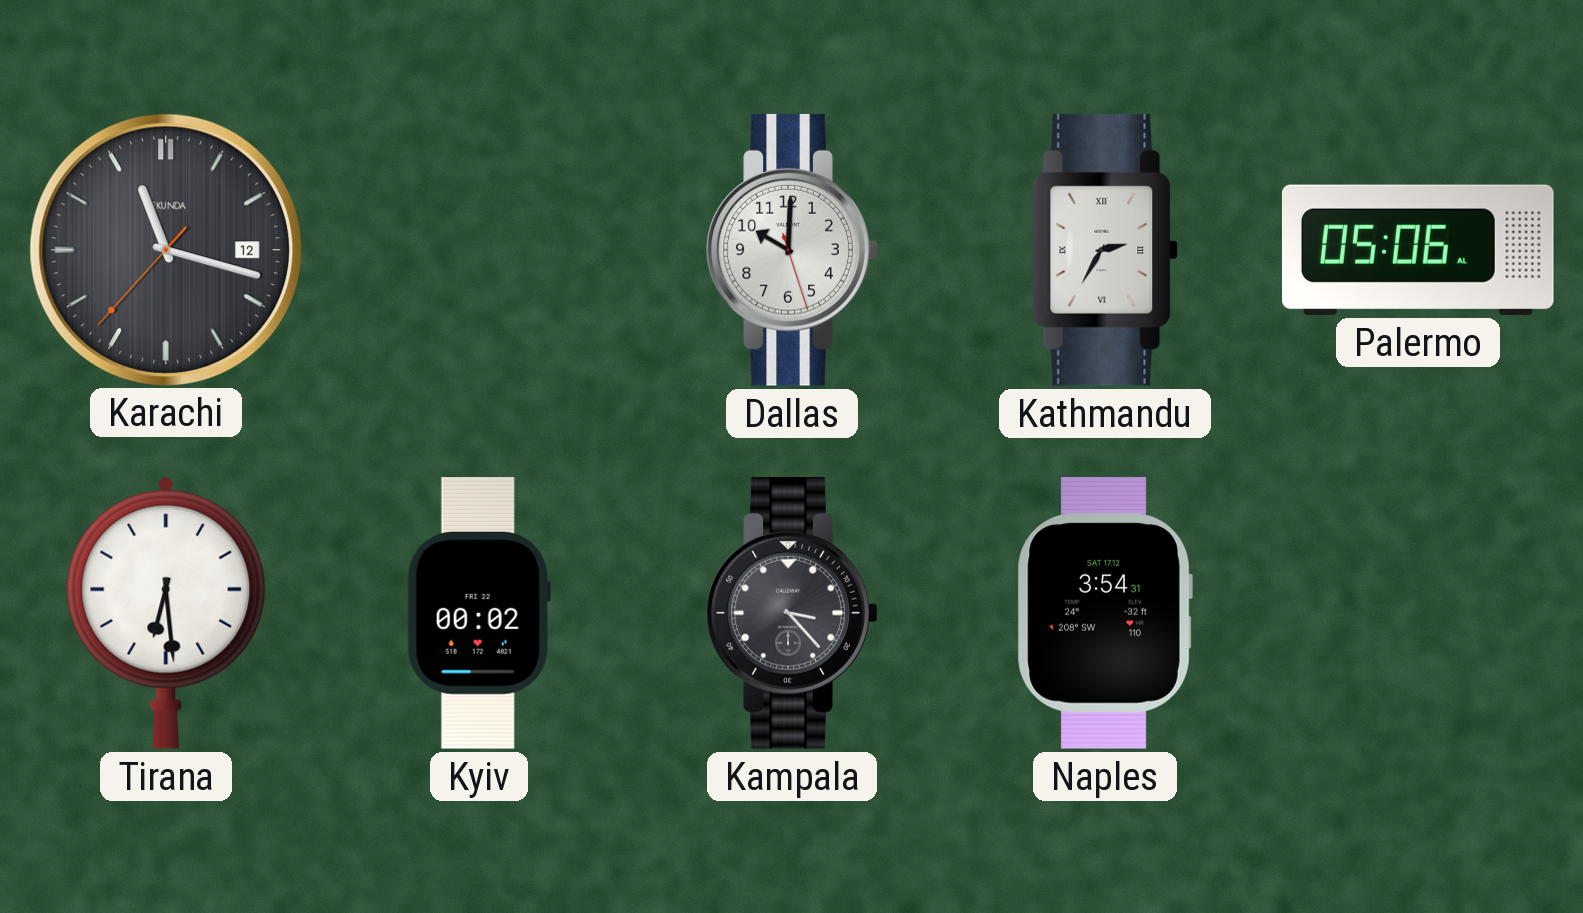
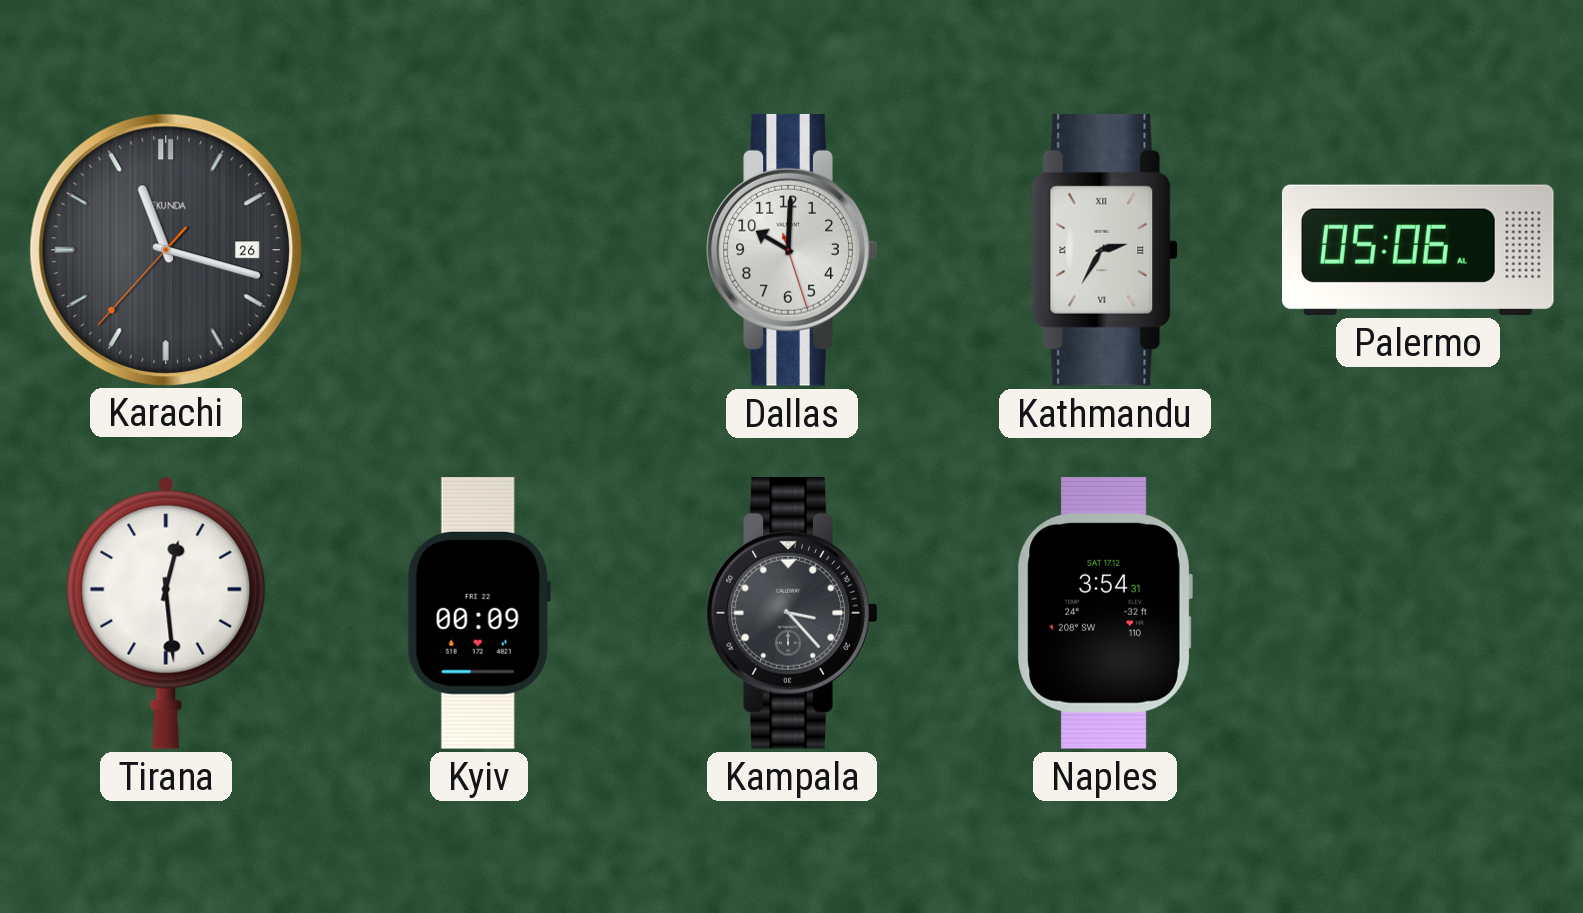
Karachi date: 12 -> 26
Tirana: 6:29 -> 12:29
Kyiv: 00:02 -> 00:09
